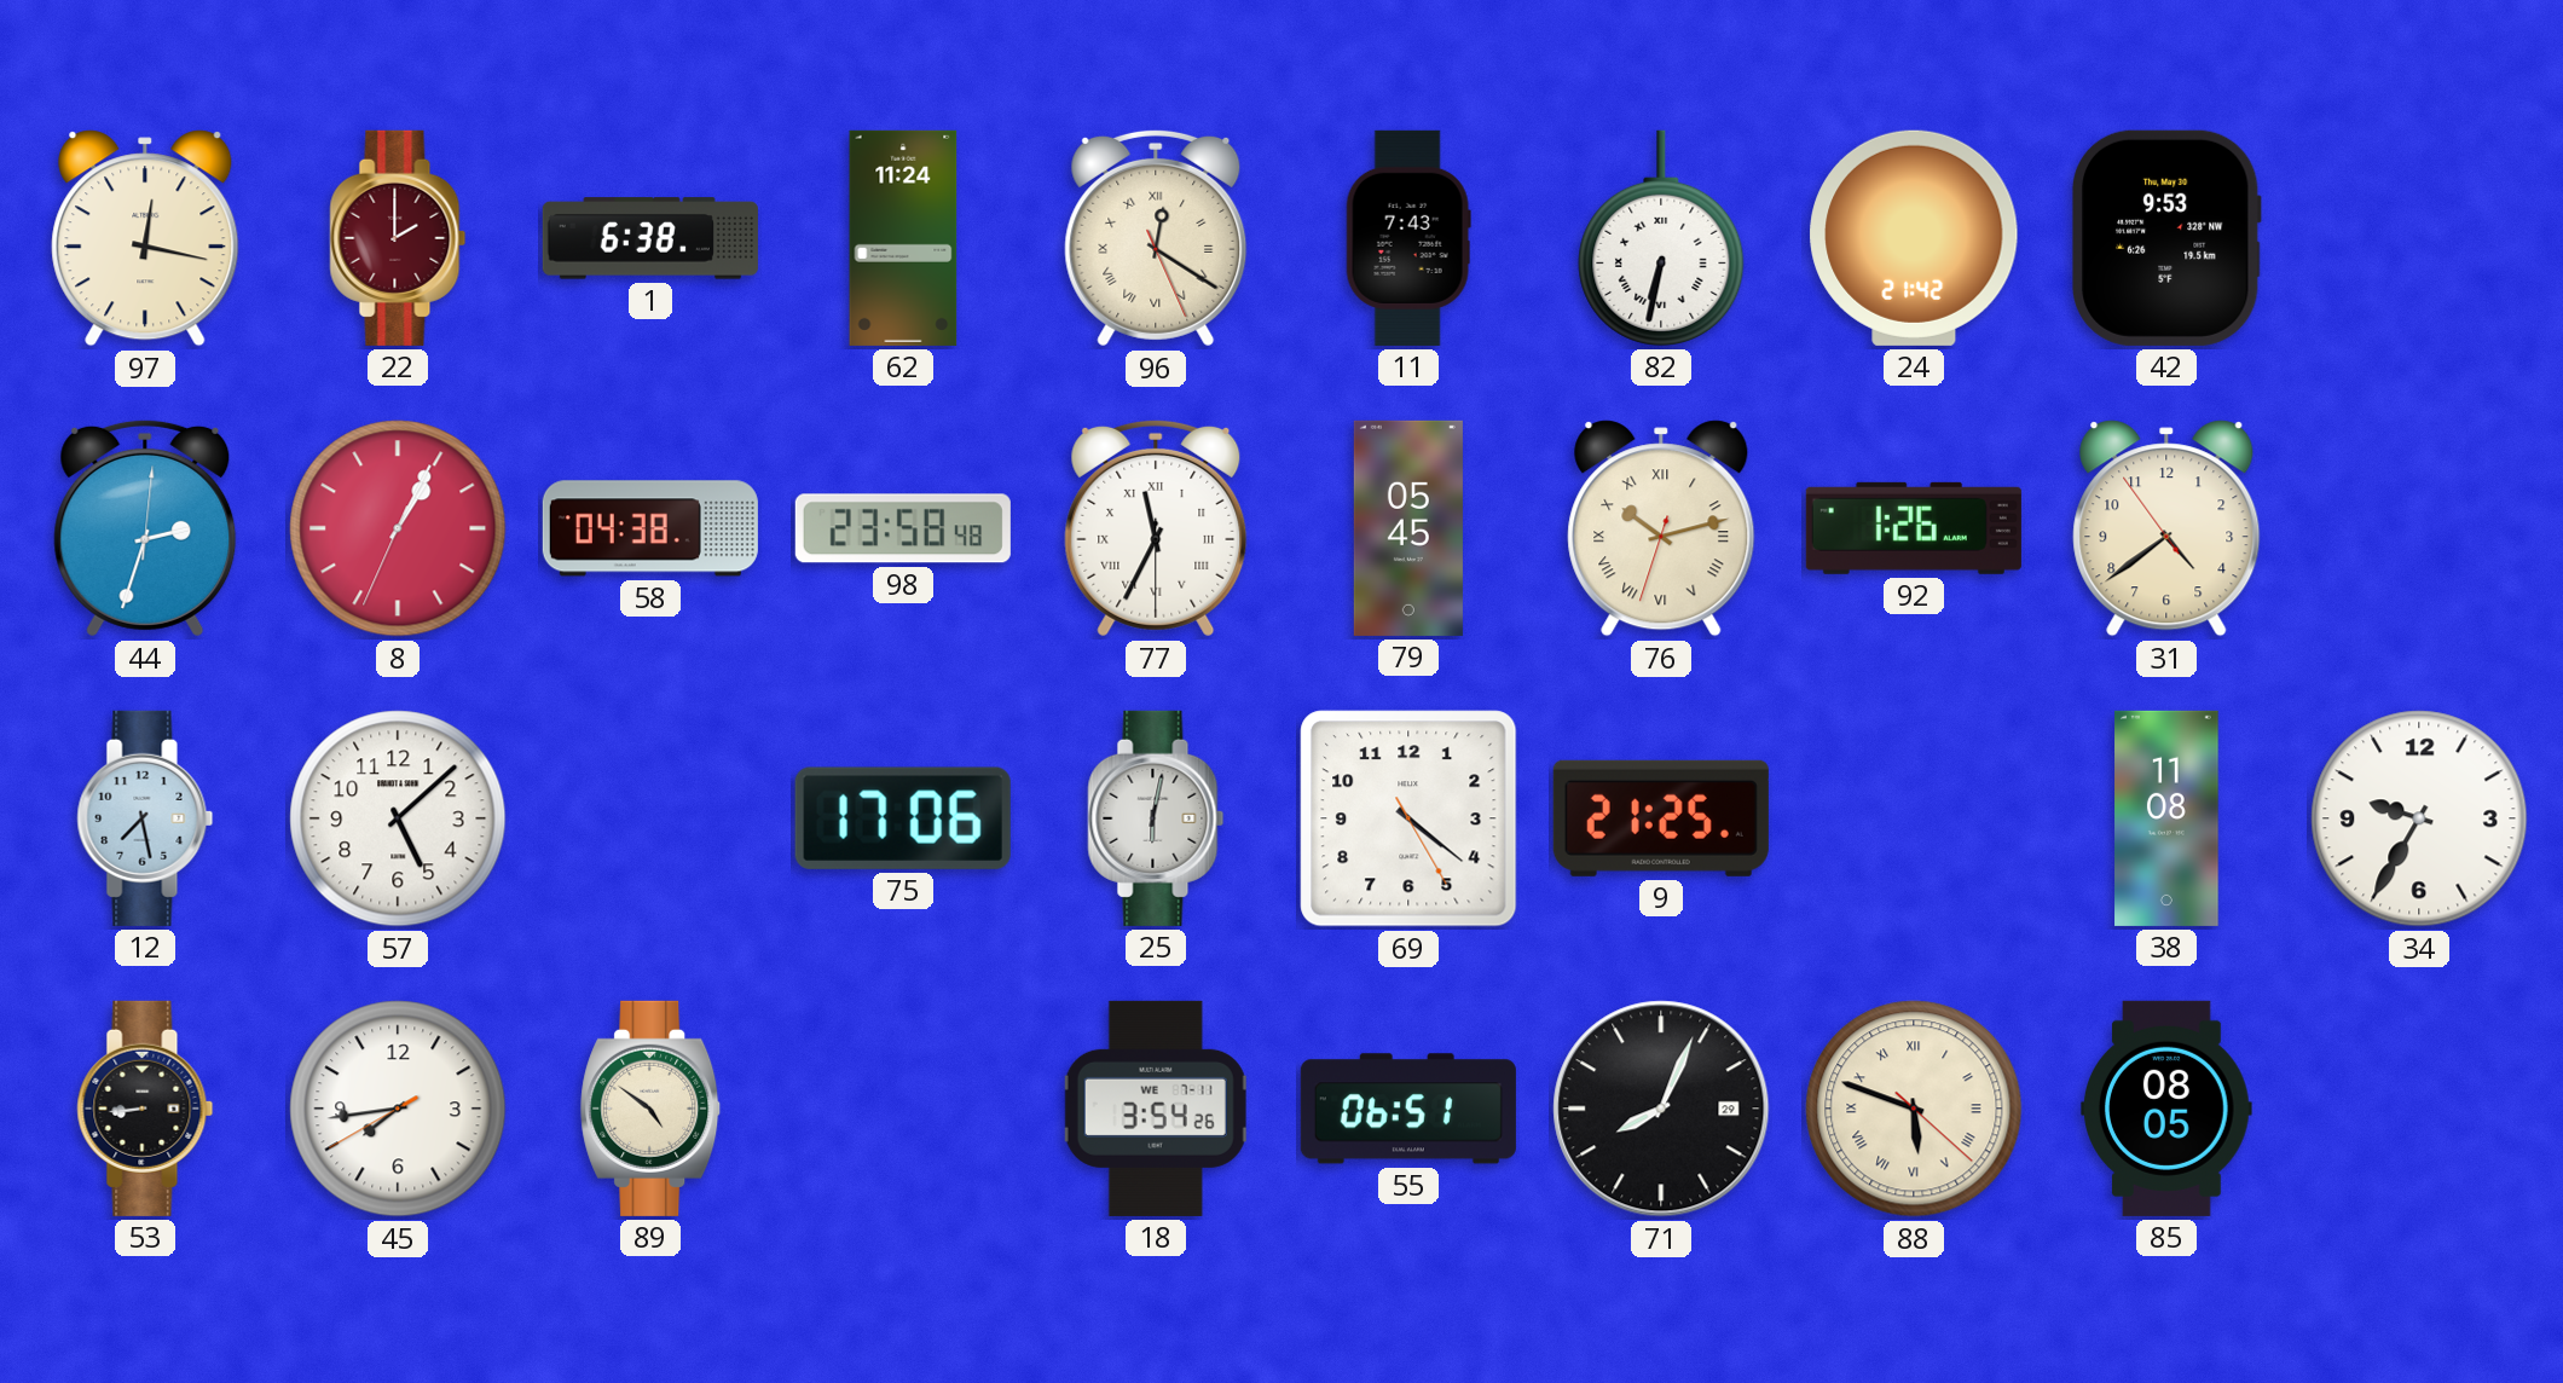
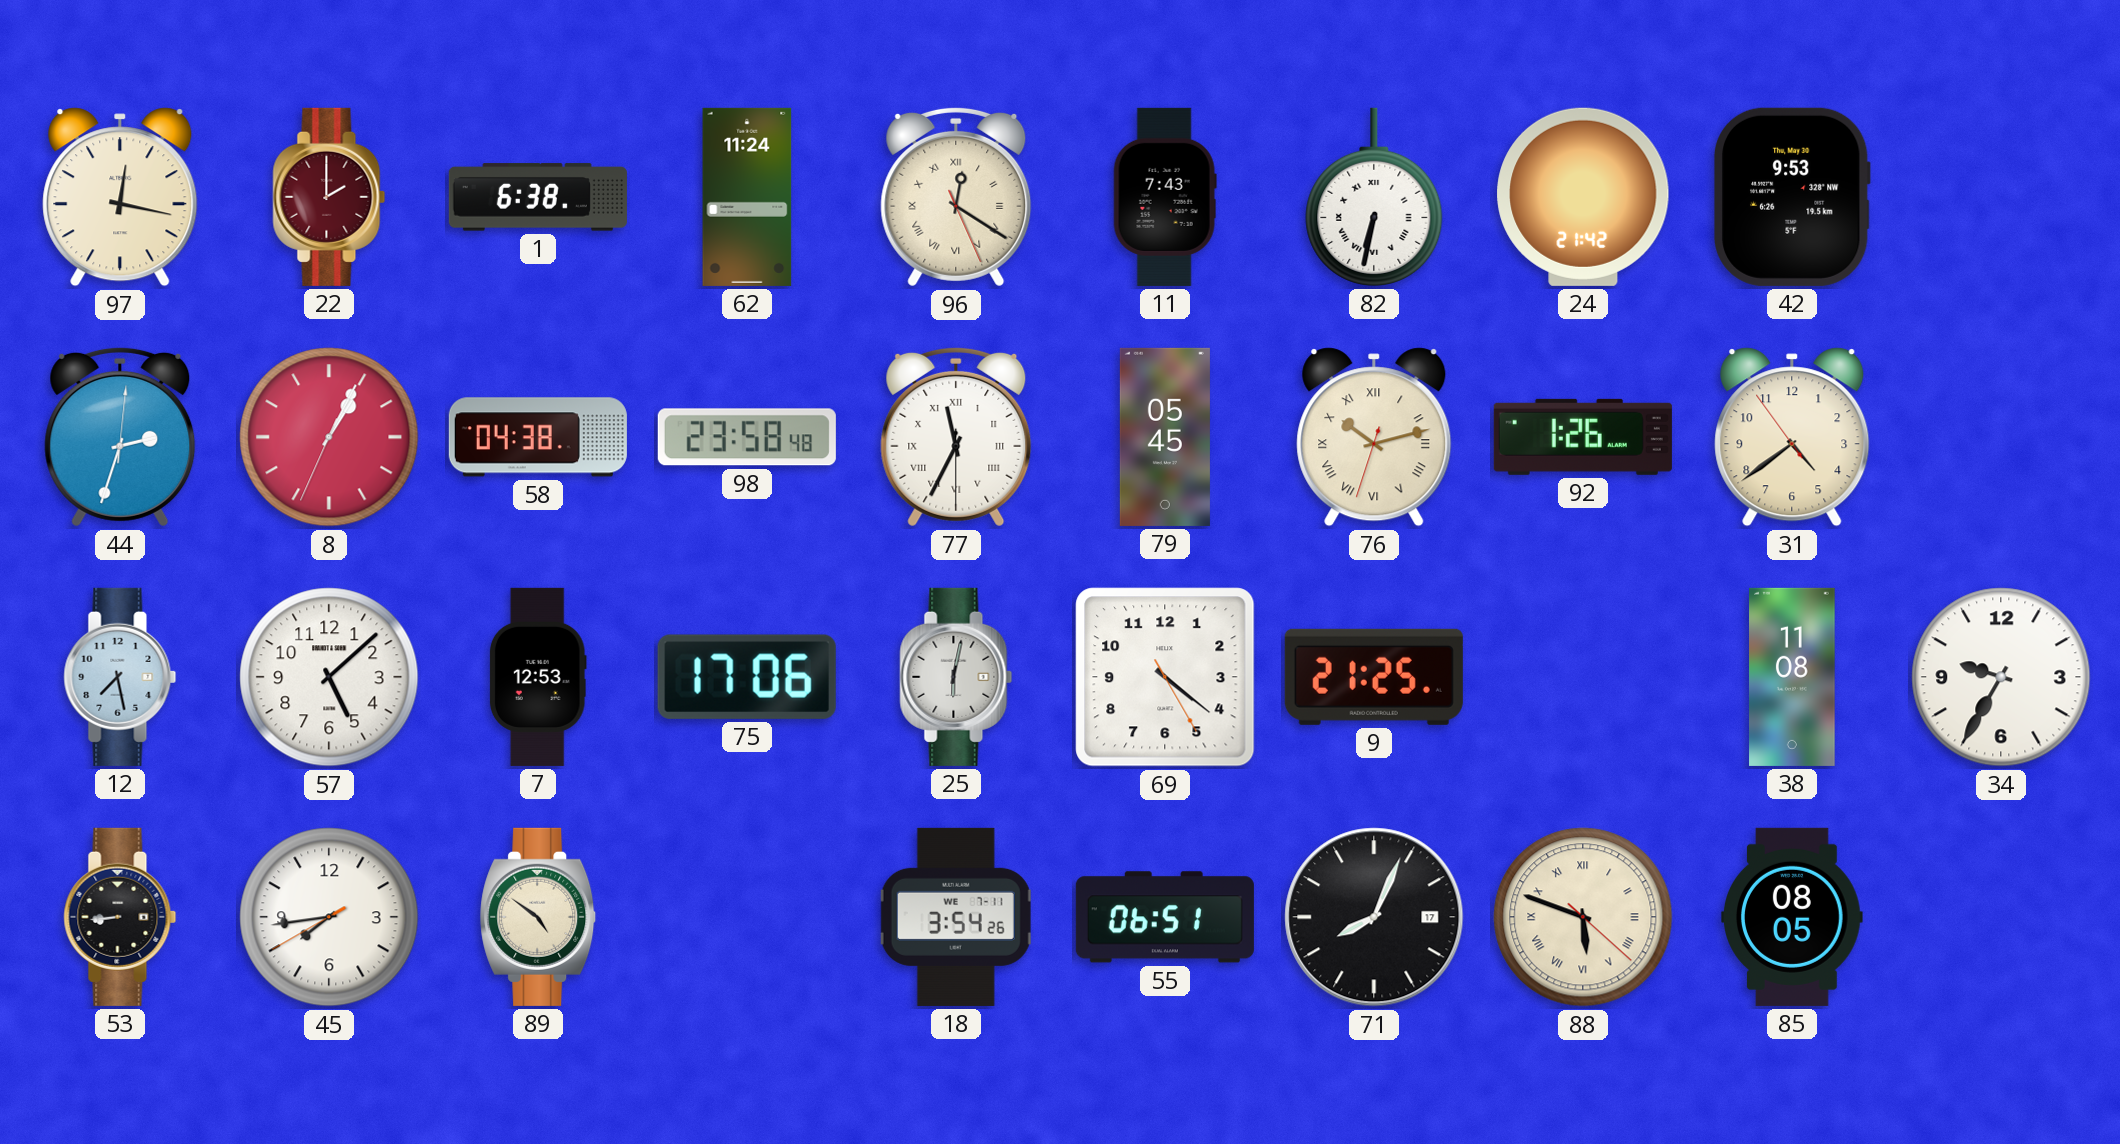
7: none -> 12:53
71 date: 29 -> 17
